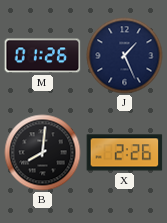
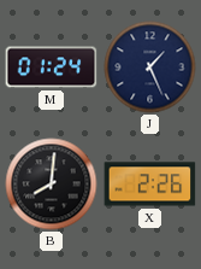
M: 01:26 -> 01:24
